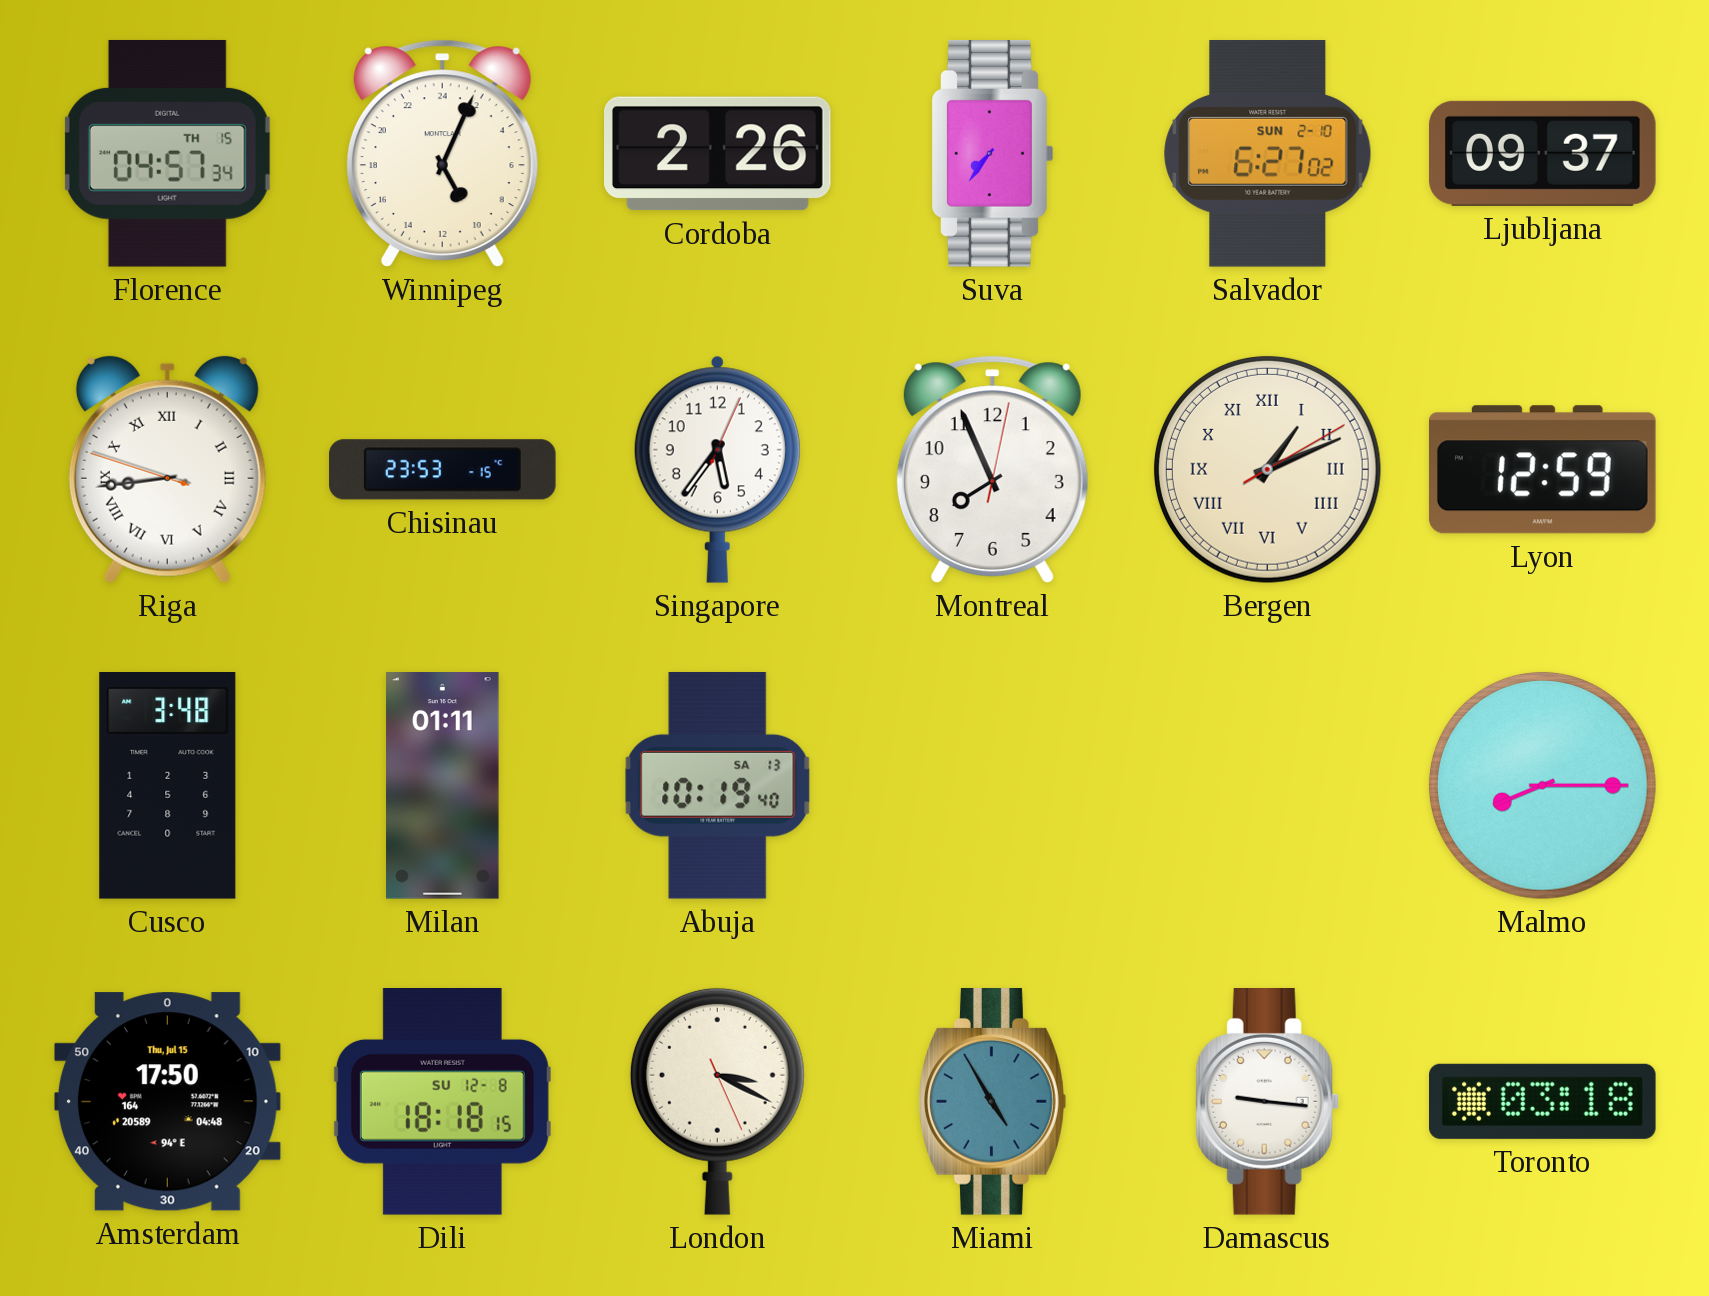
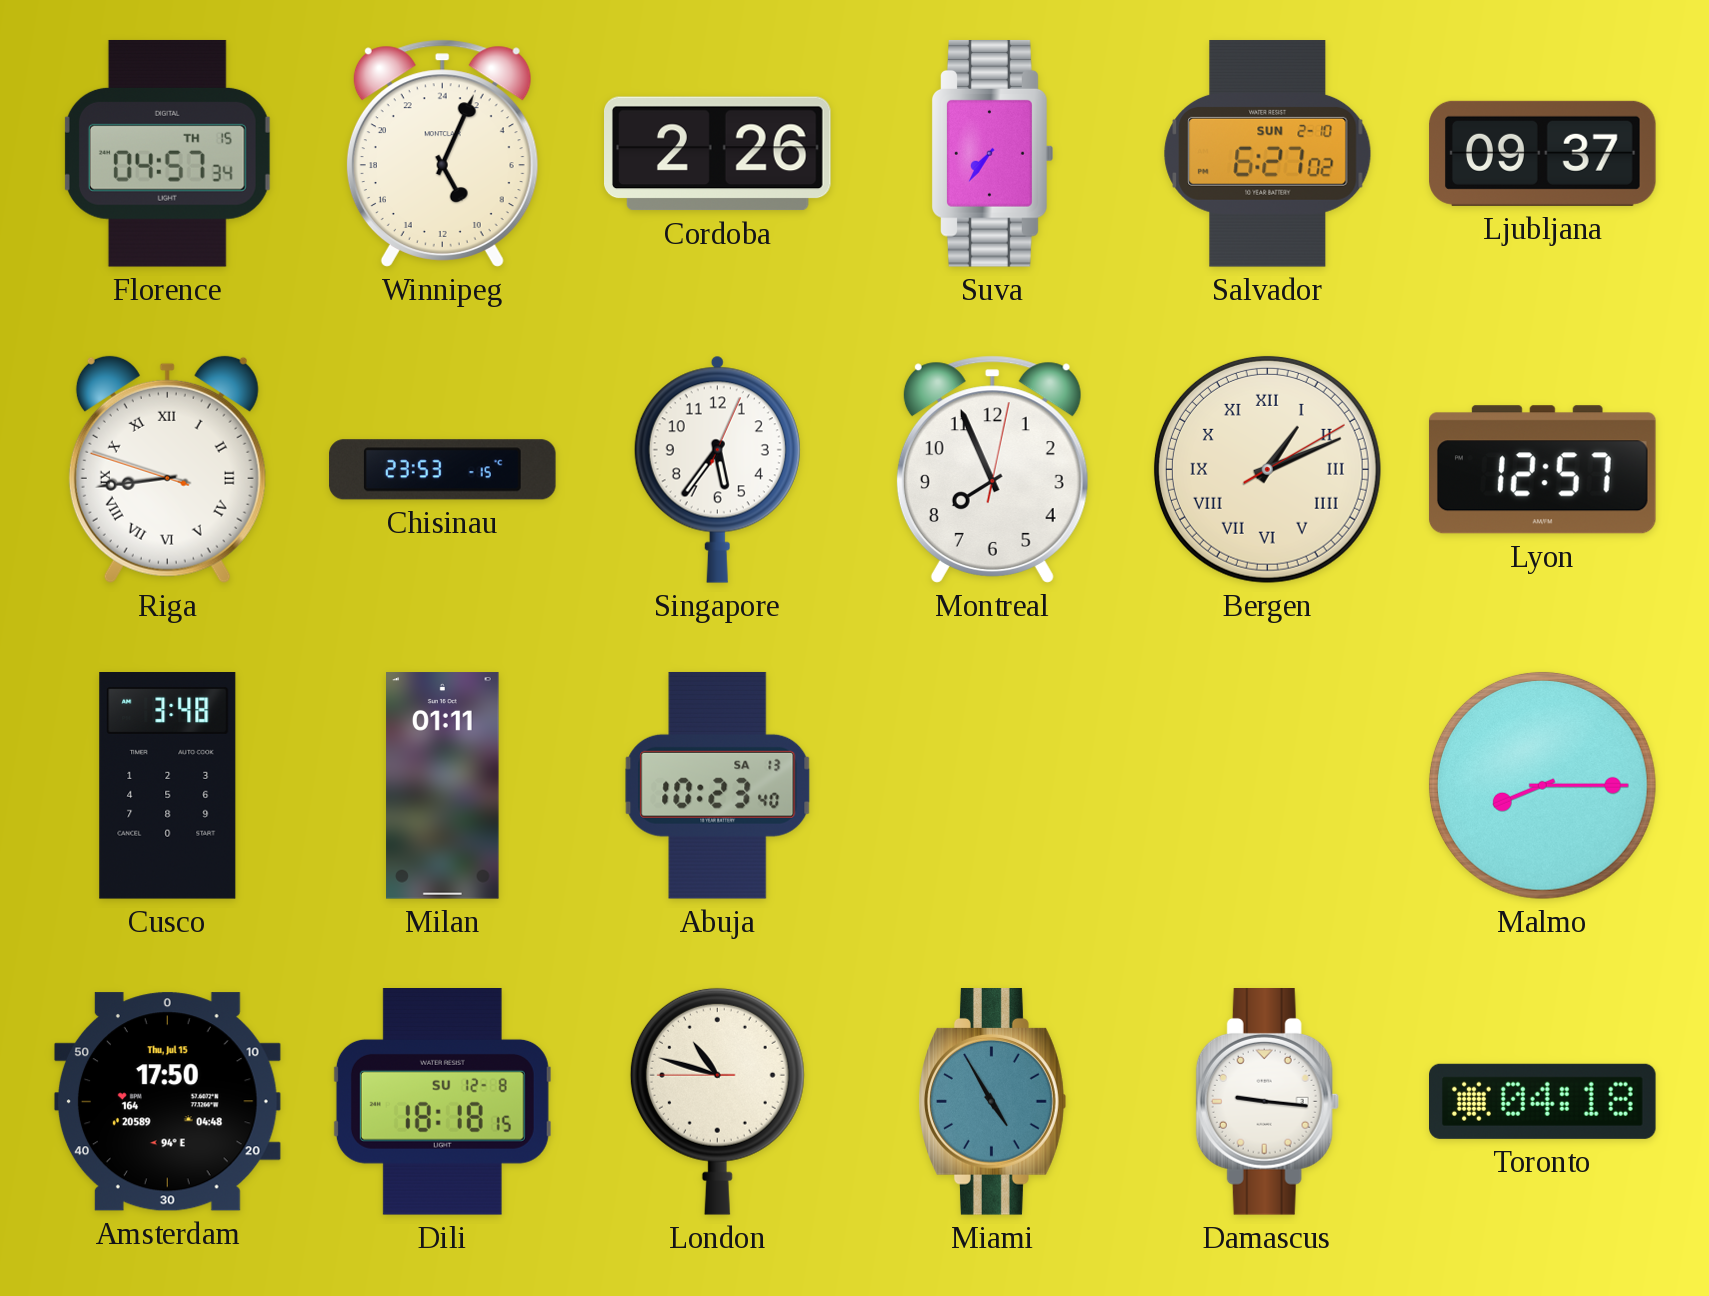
Lyon: 12:59 -> 12:57
Abuja: 10:19 -> 10:23
London: 3:19 -> 10:47
Toronto: 03:18 -> 04:18
